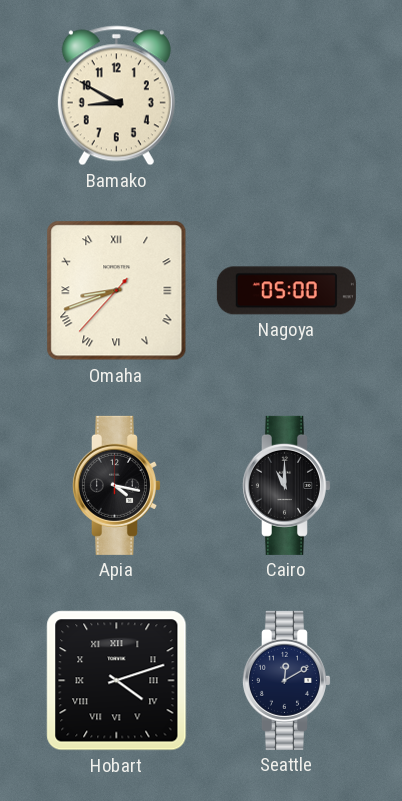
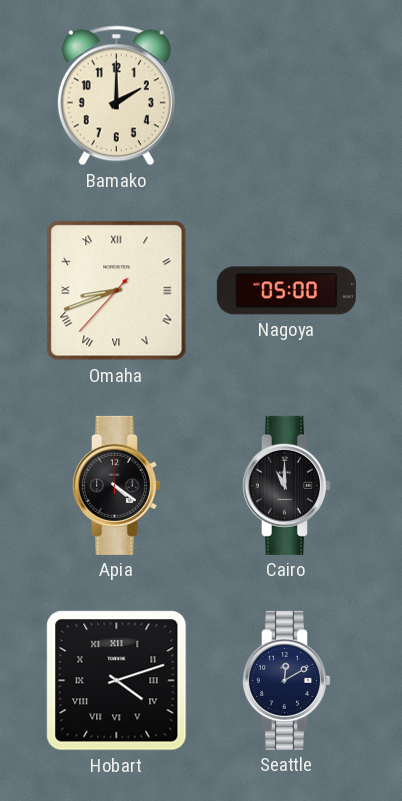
Bamako: 8:50 -> 2:00
Apia: 4:17 -> 4:21
